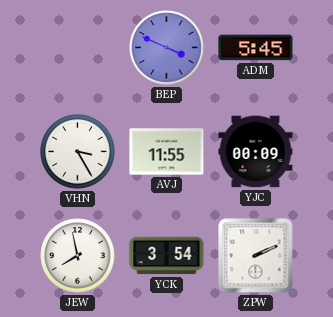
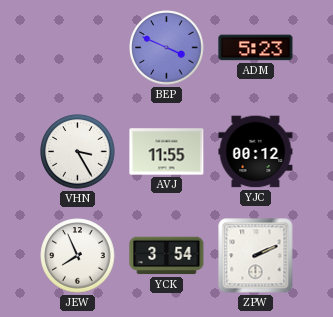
ADM: 5:45 -> 5:23
YJC: 00:09 -> 00:12
JEW: 7:58 -> 7:56
